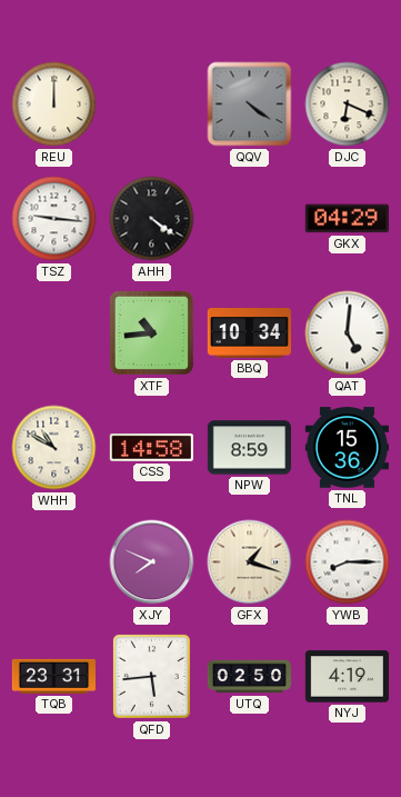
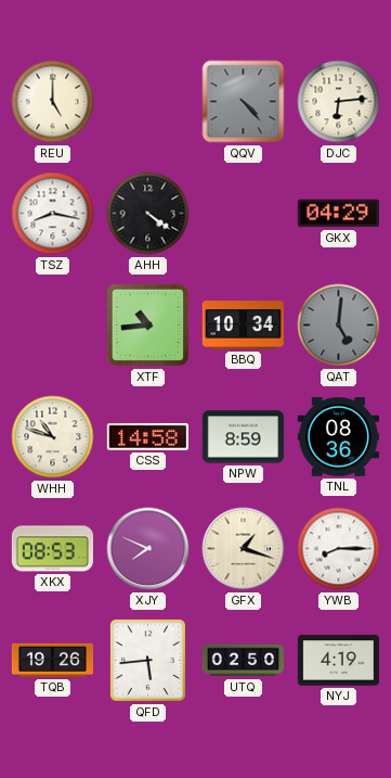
REU: 12:00 -> 5:00
QQV: 4:21 -> 4:23
DJC: 6:19 -> 6:14
TSZ: 9:16 -> 8:17
QAT dial: white -> grey
WHH: 10:50 -> 10:48
TNL: 15:36 -> 08:36
XKX: none -> 08:53
TQB: 23:31 -> 19:26
